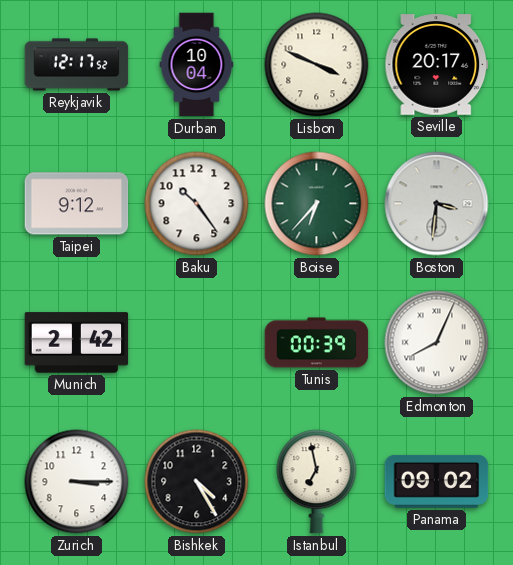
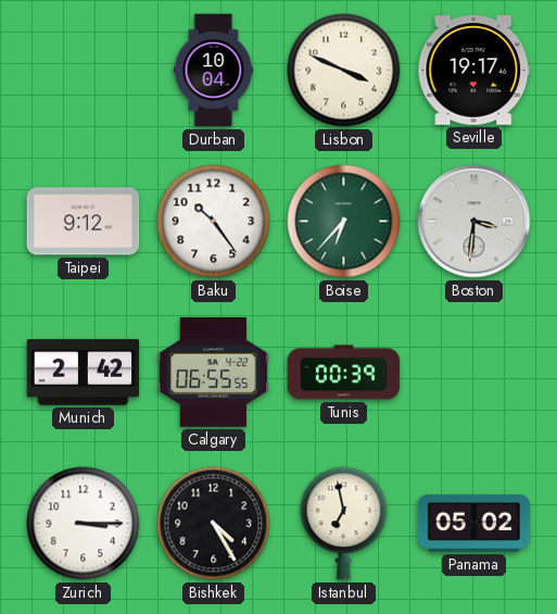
Reykjavik: 12:17 -> none
Seville: 20:17 -> 19:17
Calgary: none -> 06:55
Edmonton: 8:04 -> none
Panama: 09:02 -> 05:02
